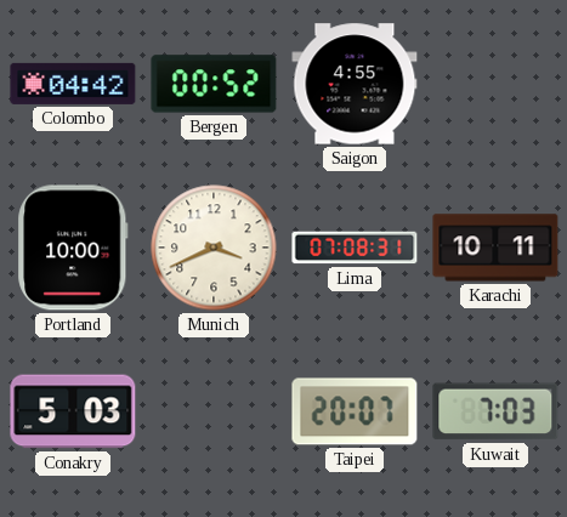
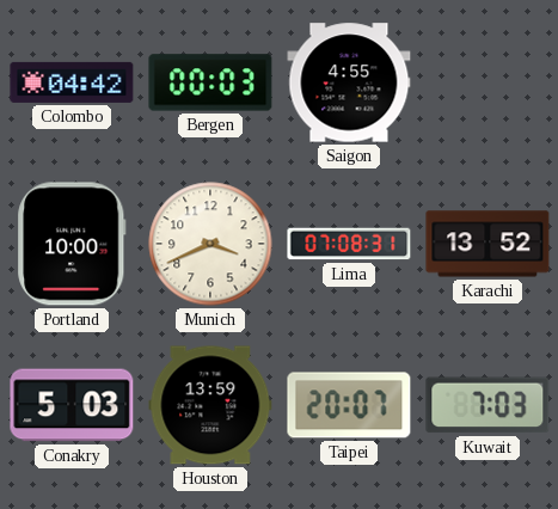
Bergen: 00:52 -> 00:03
Karachi: 10:11 -> 13:52
Houston: none -> 13:59
